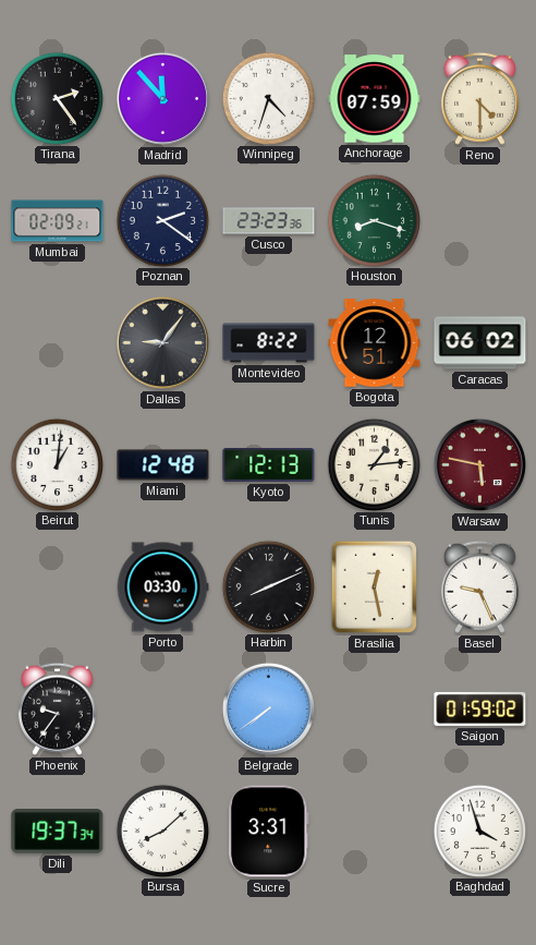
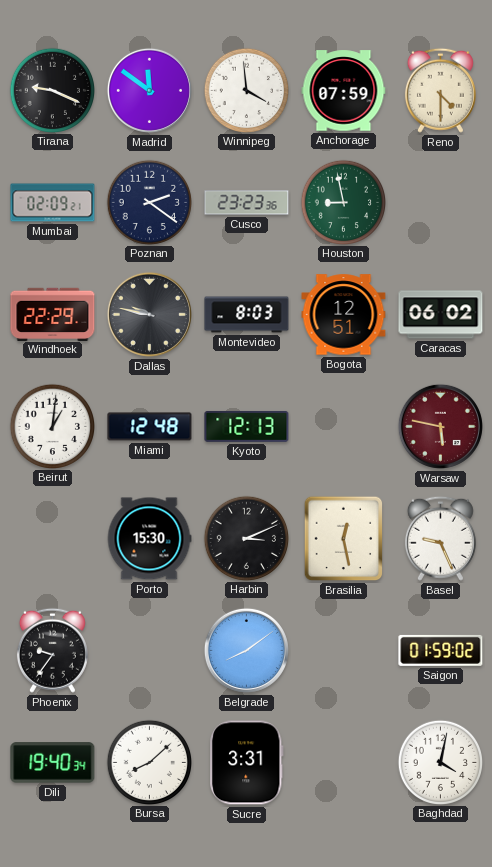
Tirana: 2:24 -> 9:19
Madrid: 11:53 -> 11:51
Winnipeg: 4:33 -> 3:59
Houston: 8:18 -> 8:58
Windhoek: none -> 22:29
Dallas: 9:06 -> 9:47
Montevideo: 8:22 -> 8:03
Tunis: 1:14 -> none
Porto: 03:30 -> 15:30
Harbin: 8:11 -> 3:11
Belgrade: 7:39 -> 8:09
Dili: 19:37 -> 19:40
Baghdad: 3:57 -> 4:02
